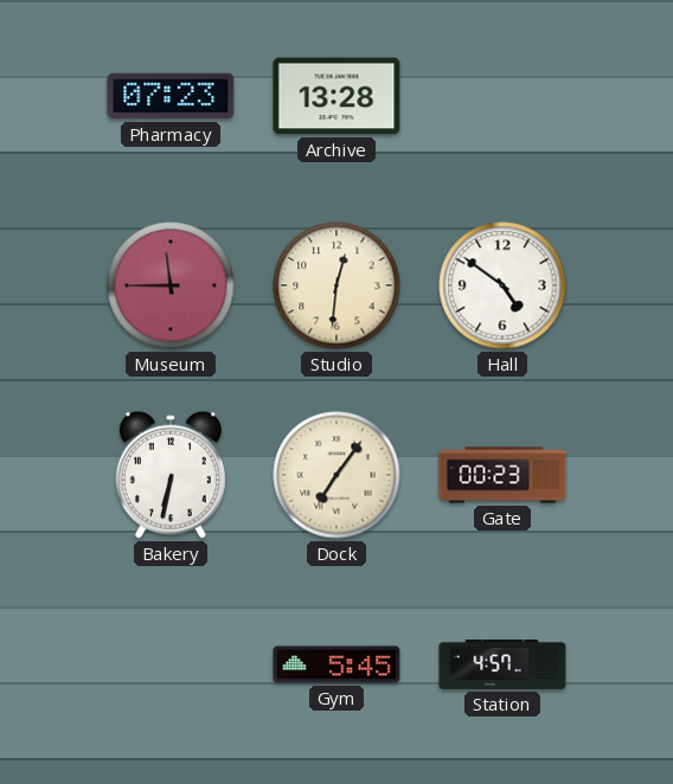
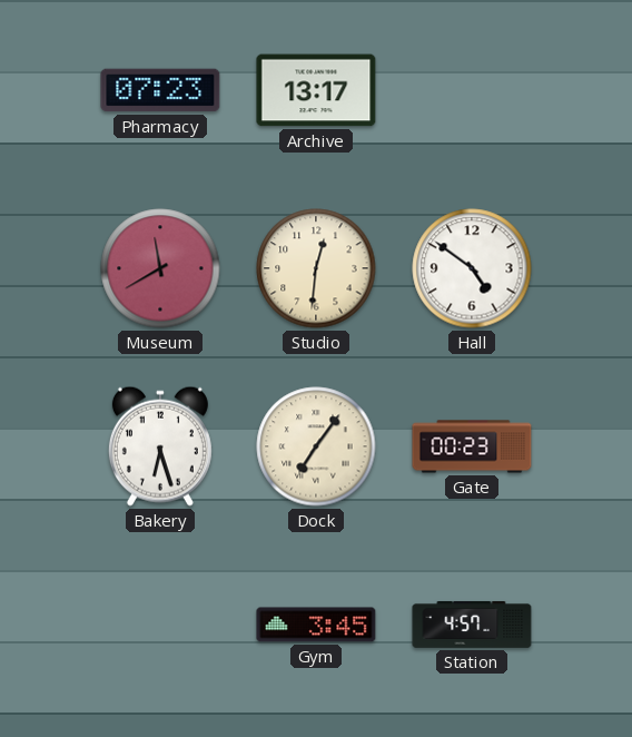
Archive: 13:28 -> 13:17
Museum: 11:45 -> 11:40
Bakery: 6:32 -> 6:27
Gym: 5:45 -> 3:45
